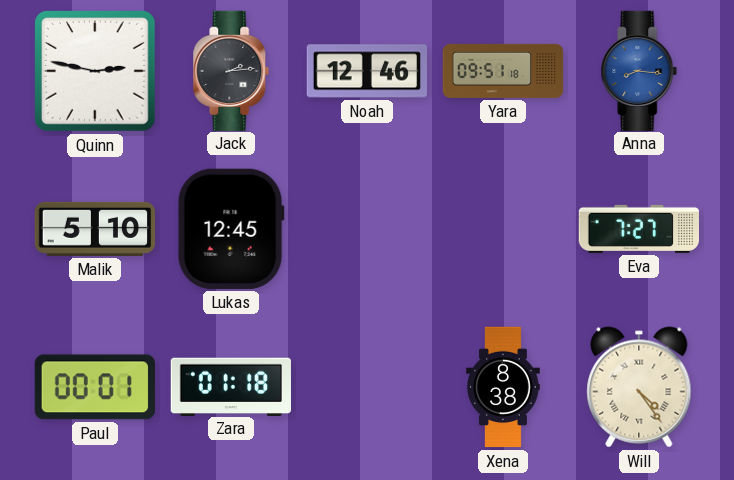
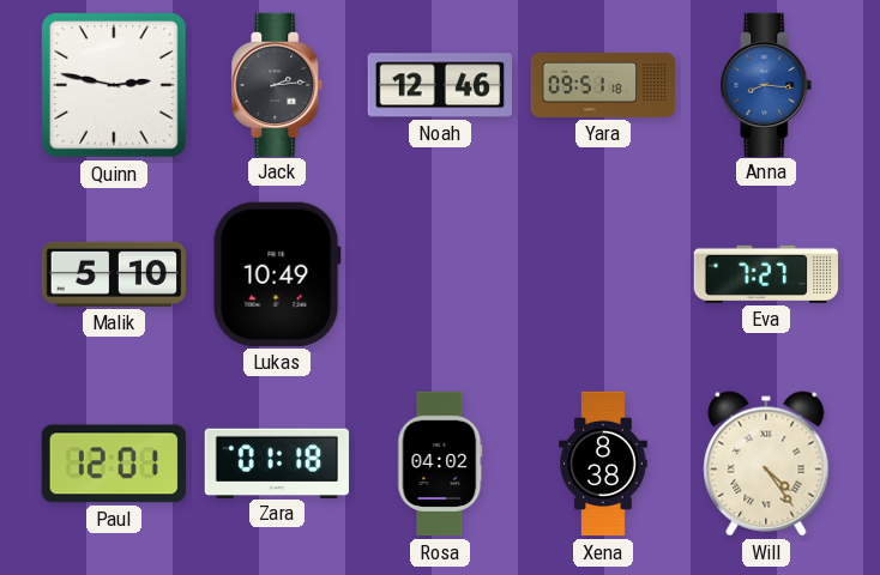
Lukas: 12:45 -> 10:49
Paul: 00:01 -> 12:01
Rosa: none -> 04:02
